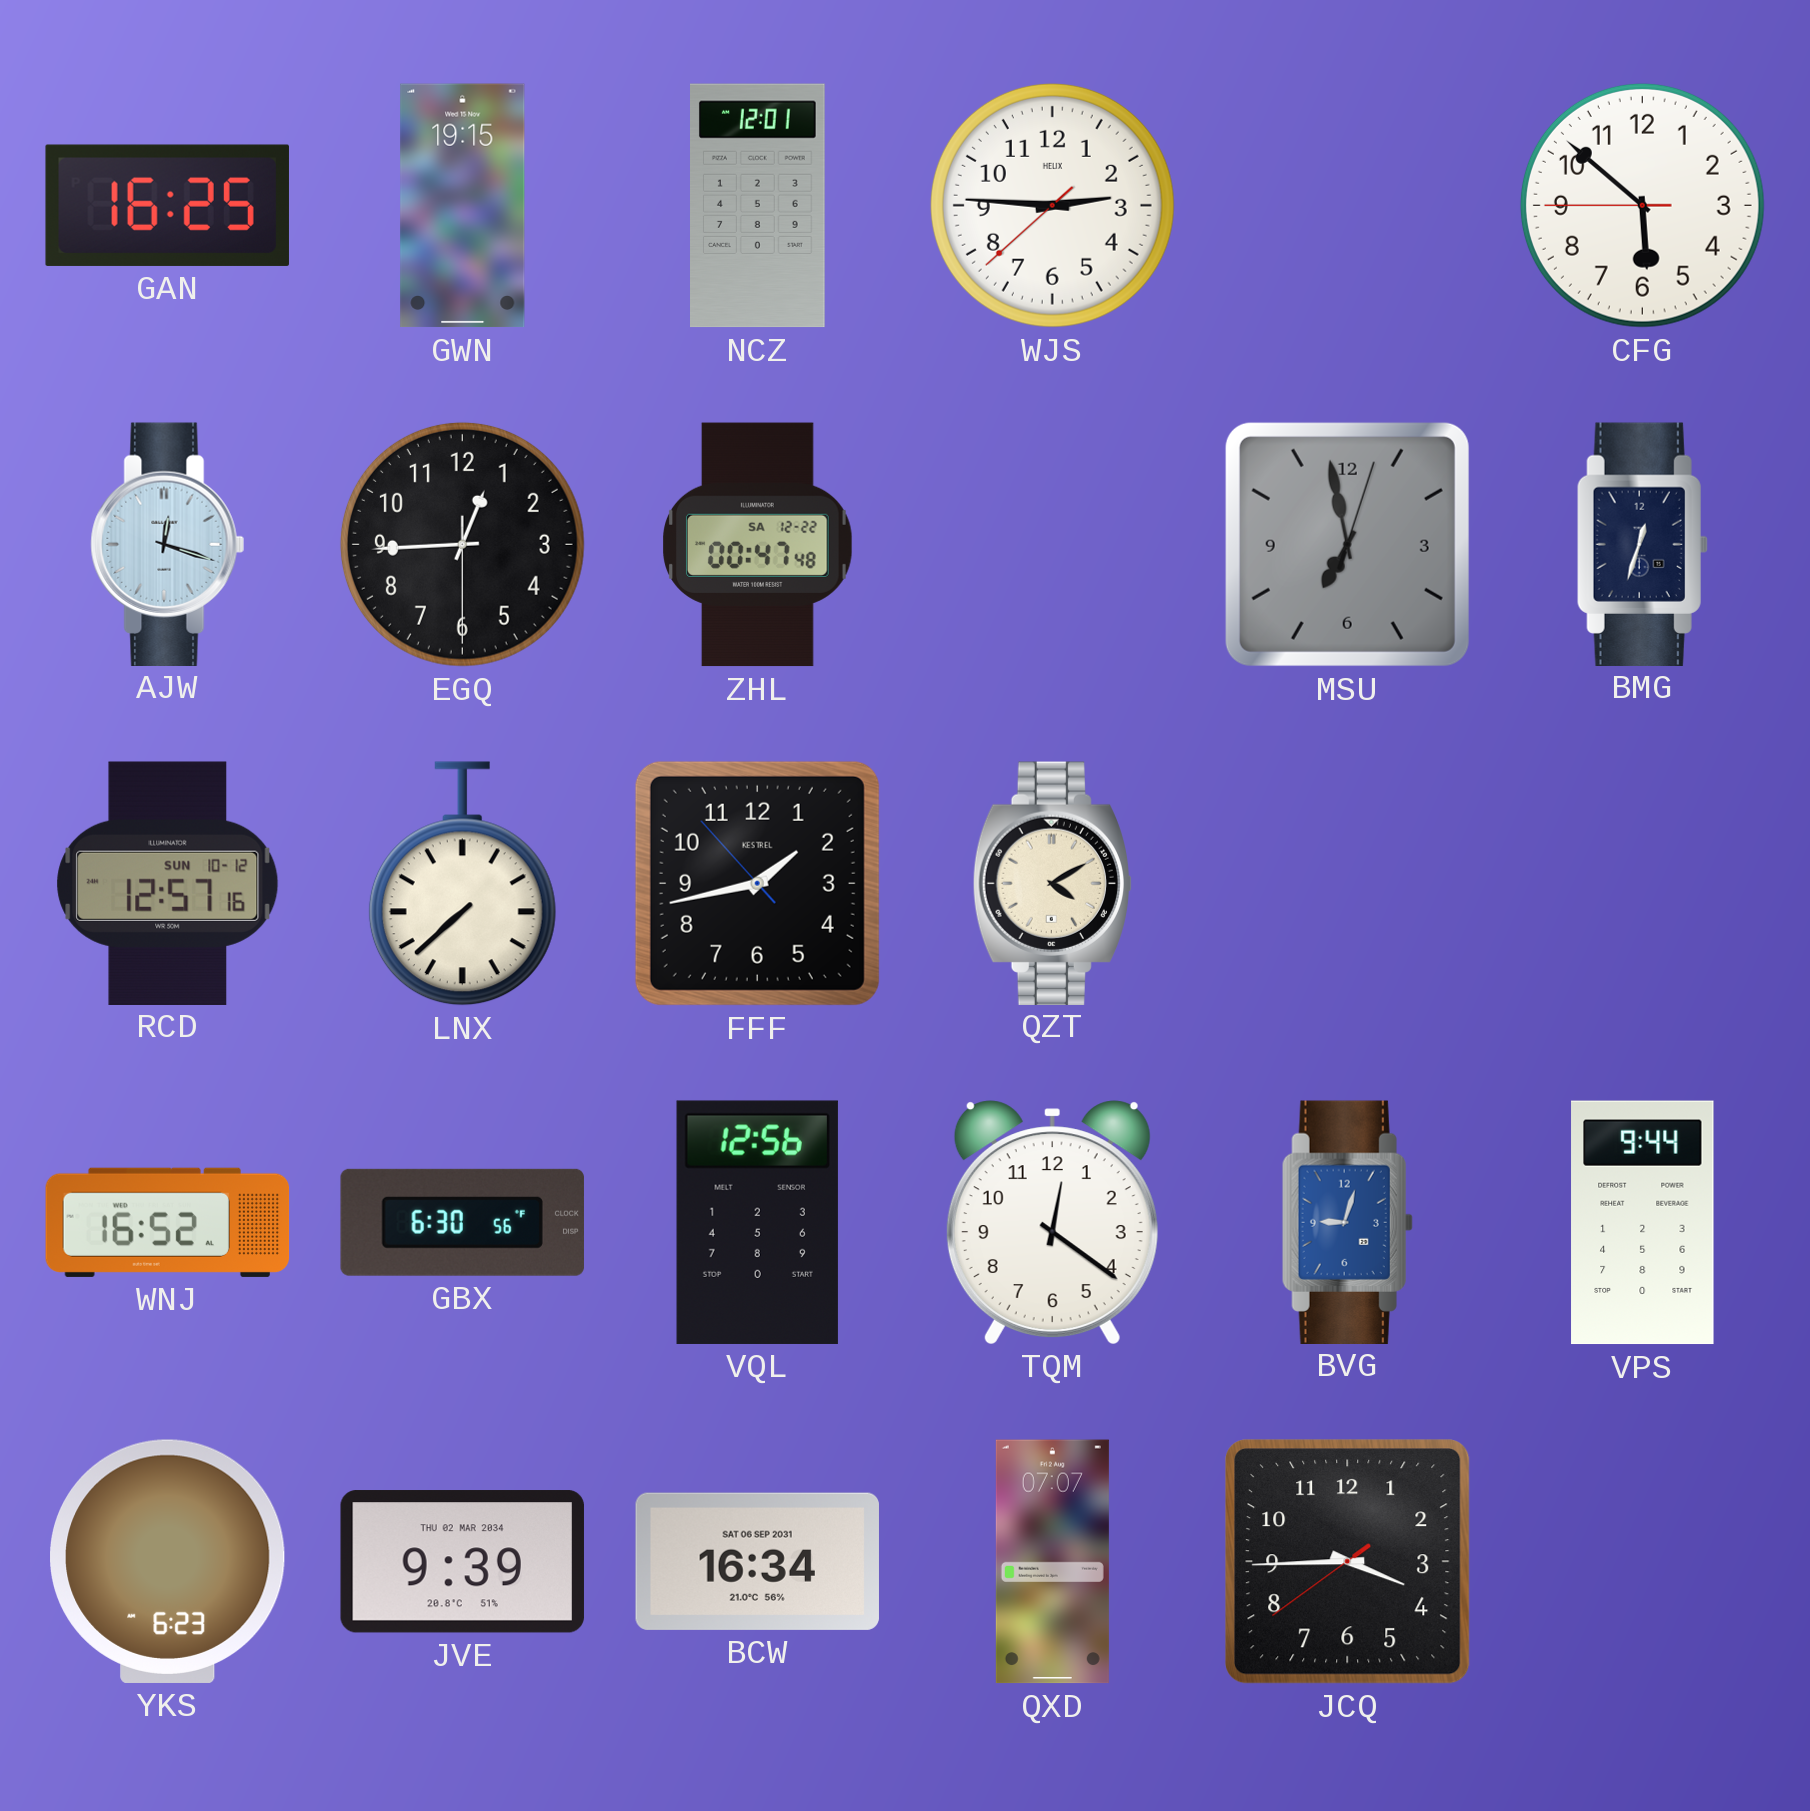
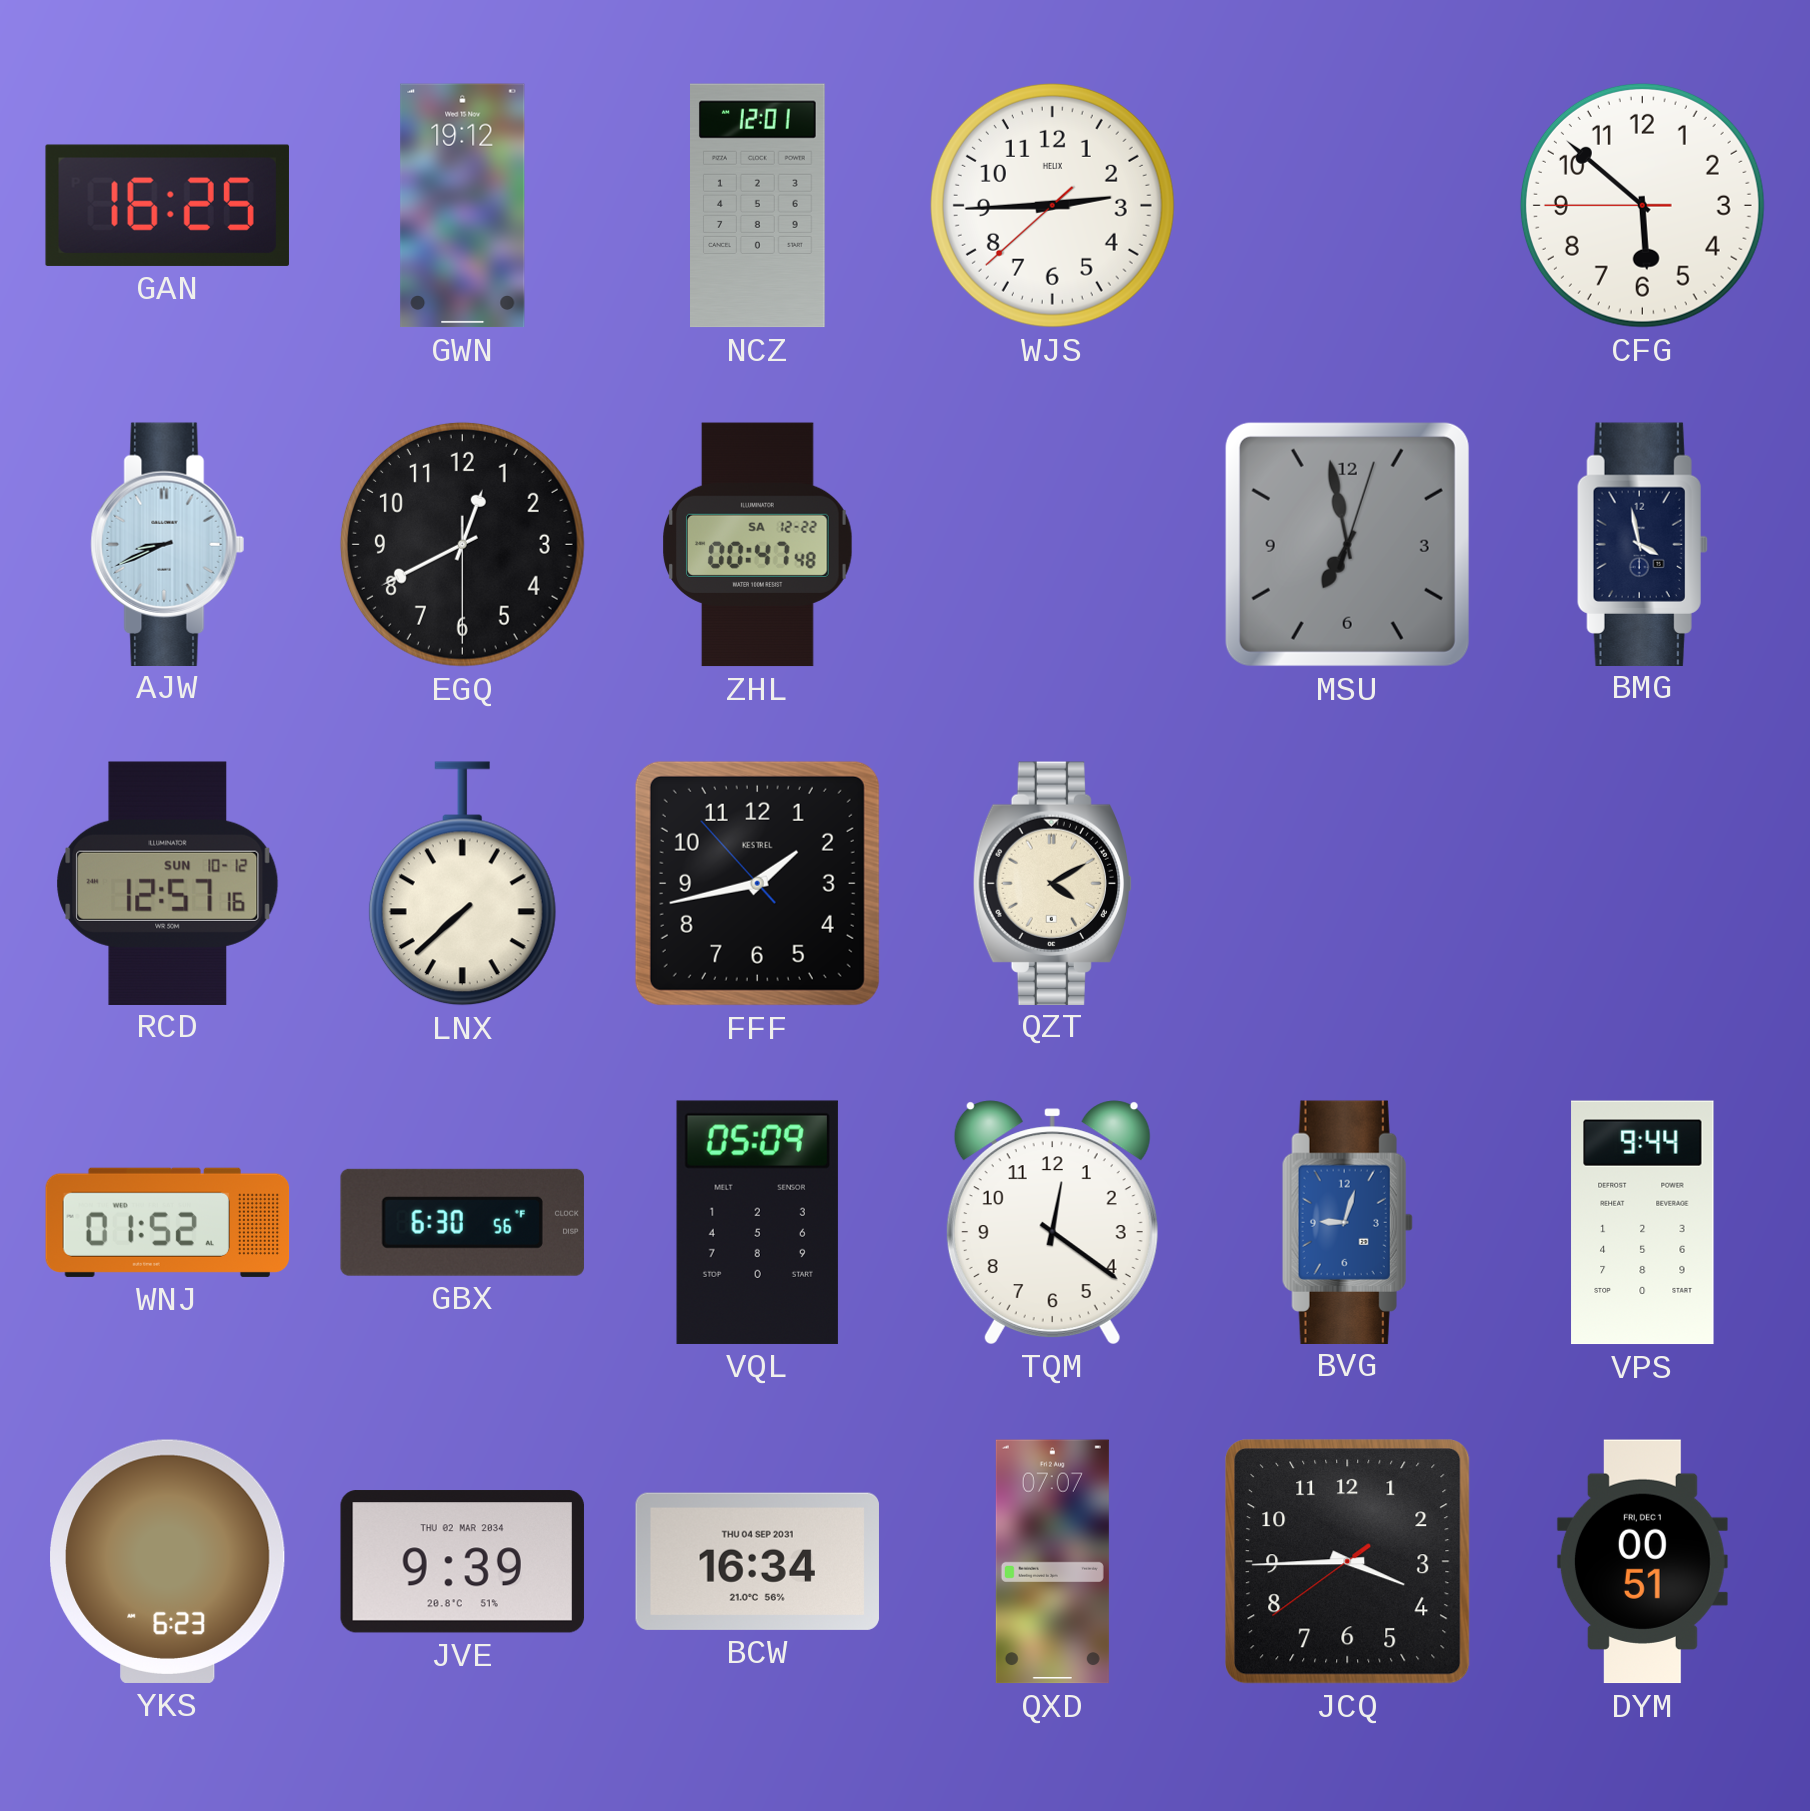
GWN: 19:15 -> 19:12
WJS: 2:45 -> 2:44
AJW: 12:18 -> 8:41
EGQ: 12:44 -> 12:40
BMG: 12:33 -> 3:58
WNJ: 16:52 -> 01:52
VQL: 12:56 -> 05:09
BCW date: SAT 06 SEP 2031 -> THU 04 SEP 2031
DYM: none -> 00:51
